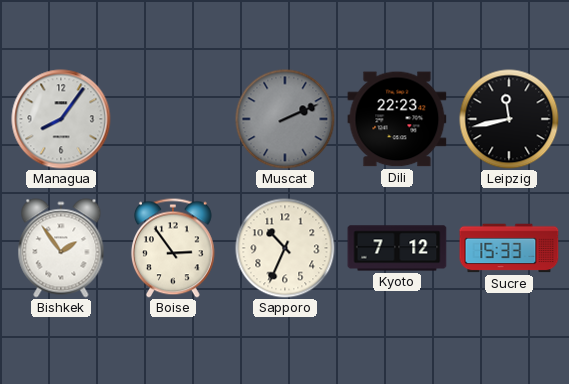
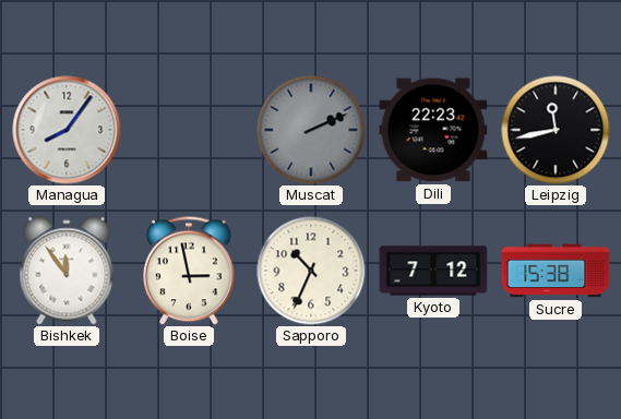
Bishkek: 1:54 -> 11:54
Boise: 2:54 -> 2:58
Sucre: 15:33 -> 15:38
